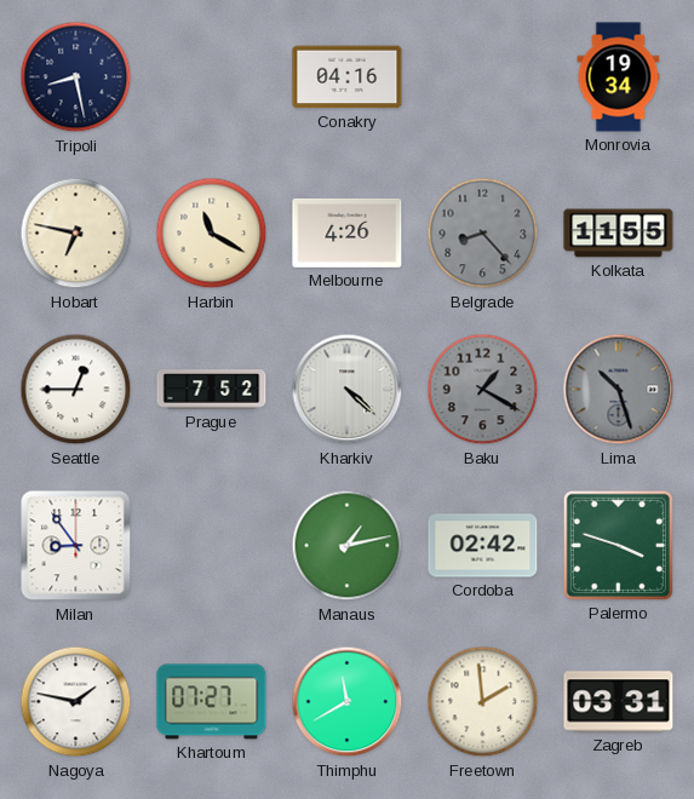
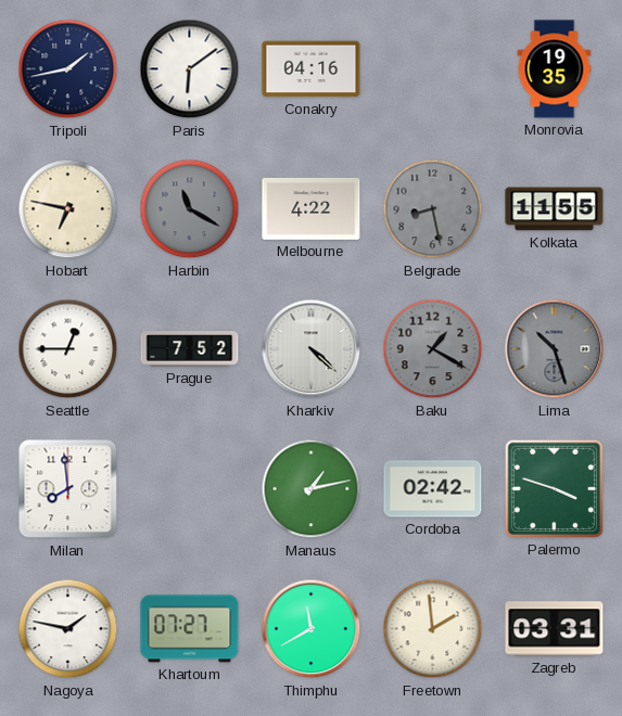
Tripoli: 8:28 -> 1:43
Paris: none -> 6:09
Monrovia: 19:34 -> 19:35
Harbin dial: cream -> grey
Melbourne: 4:26 -> 4:22
Belgrade: 8:23 -> 8:28
Milan: 8:54 -> 7:59
